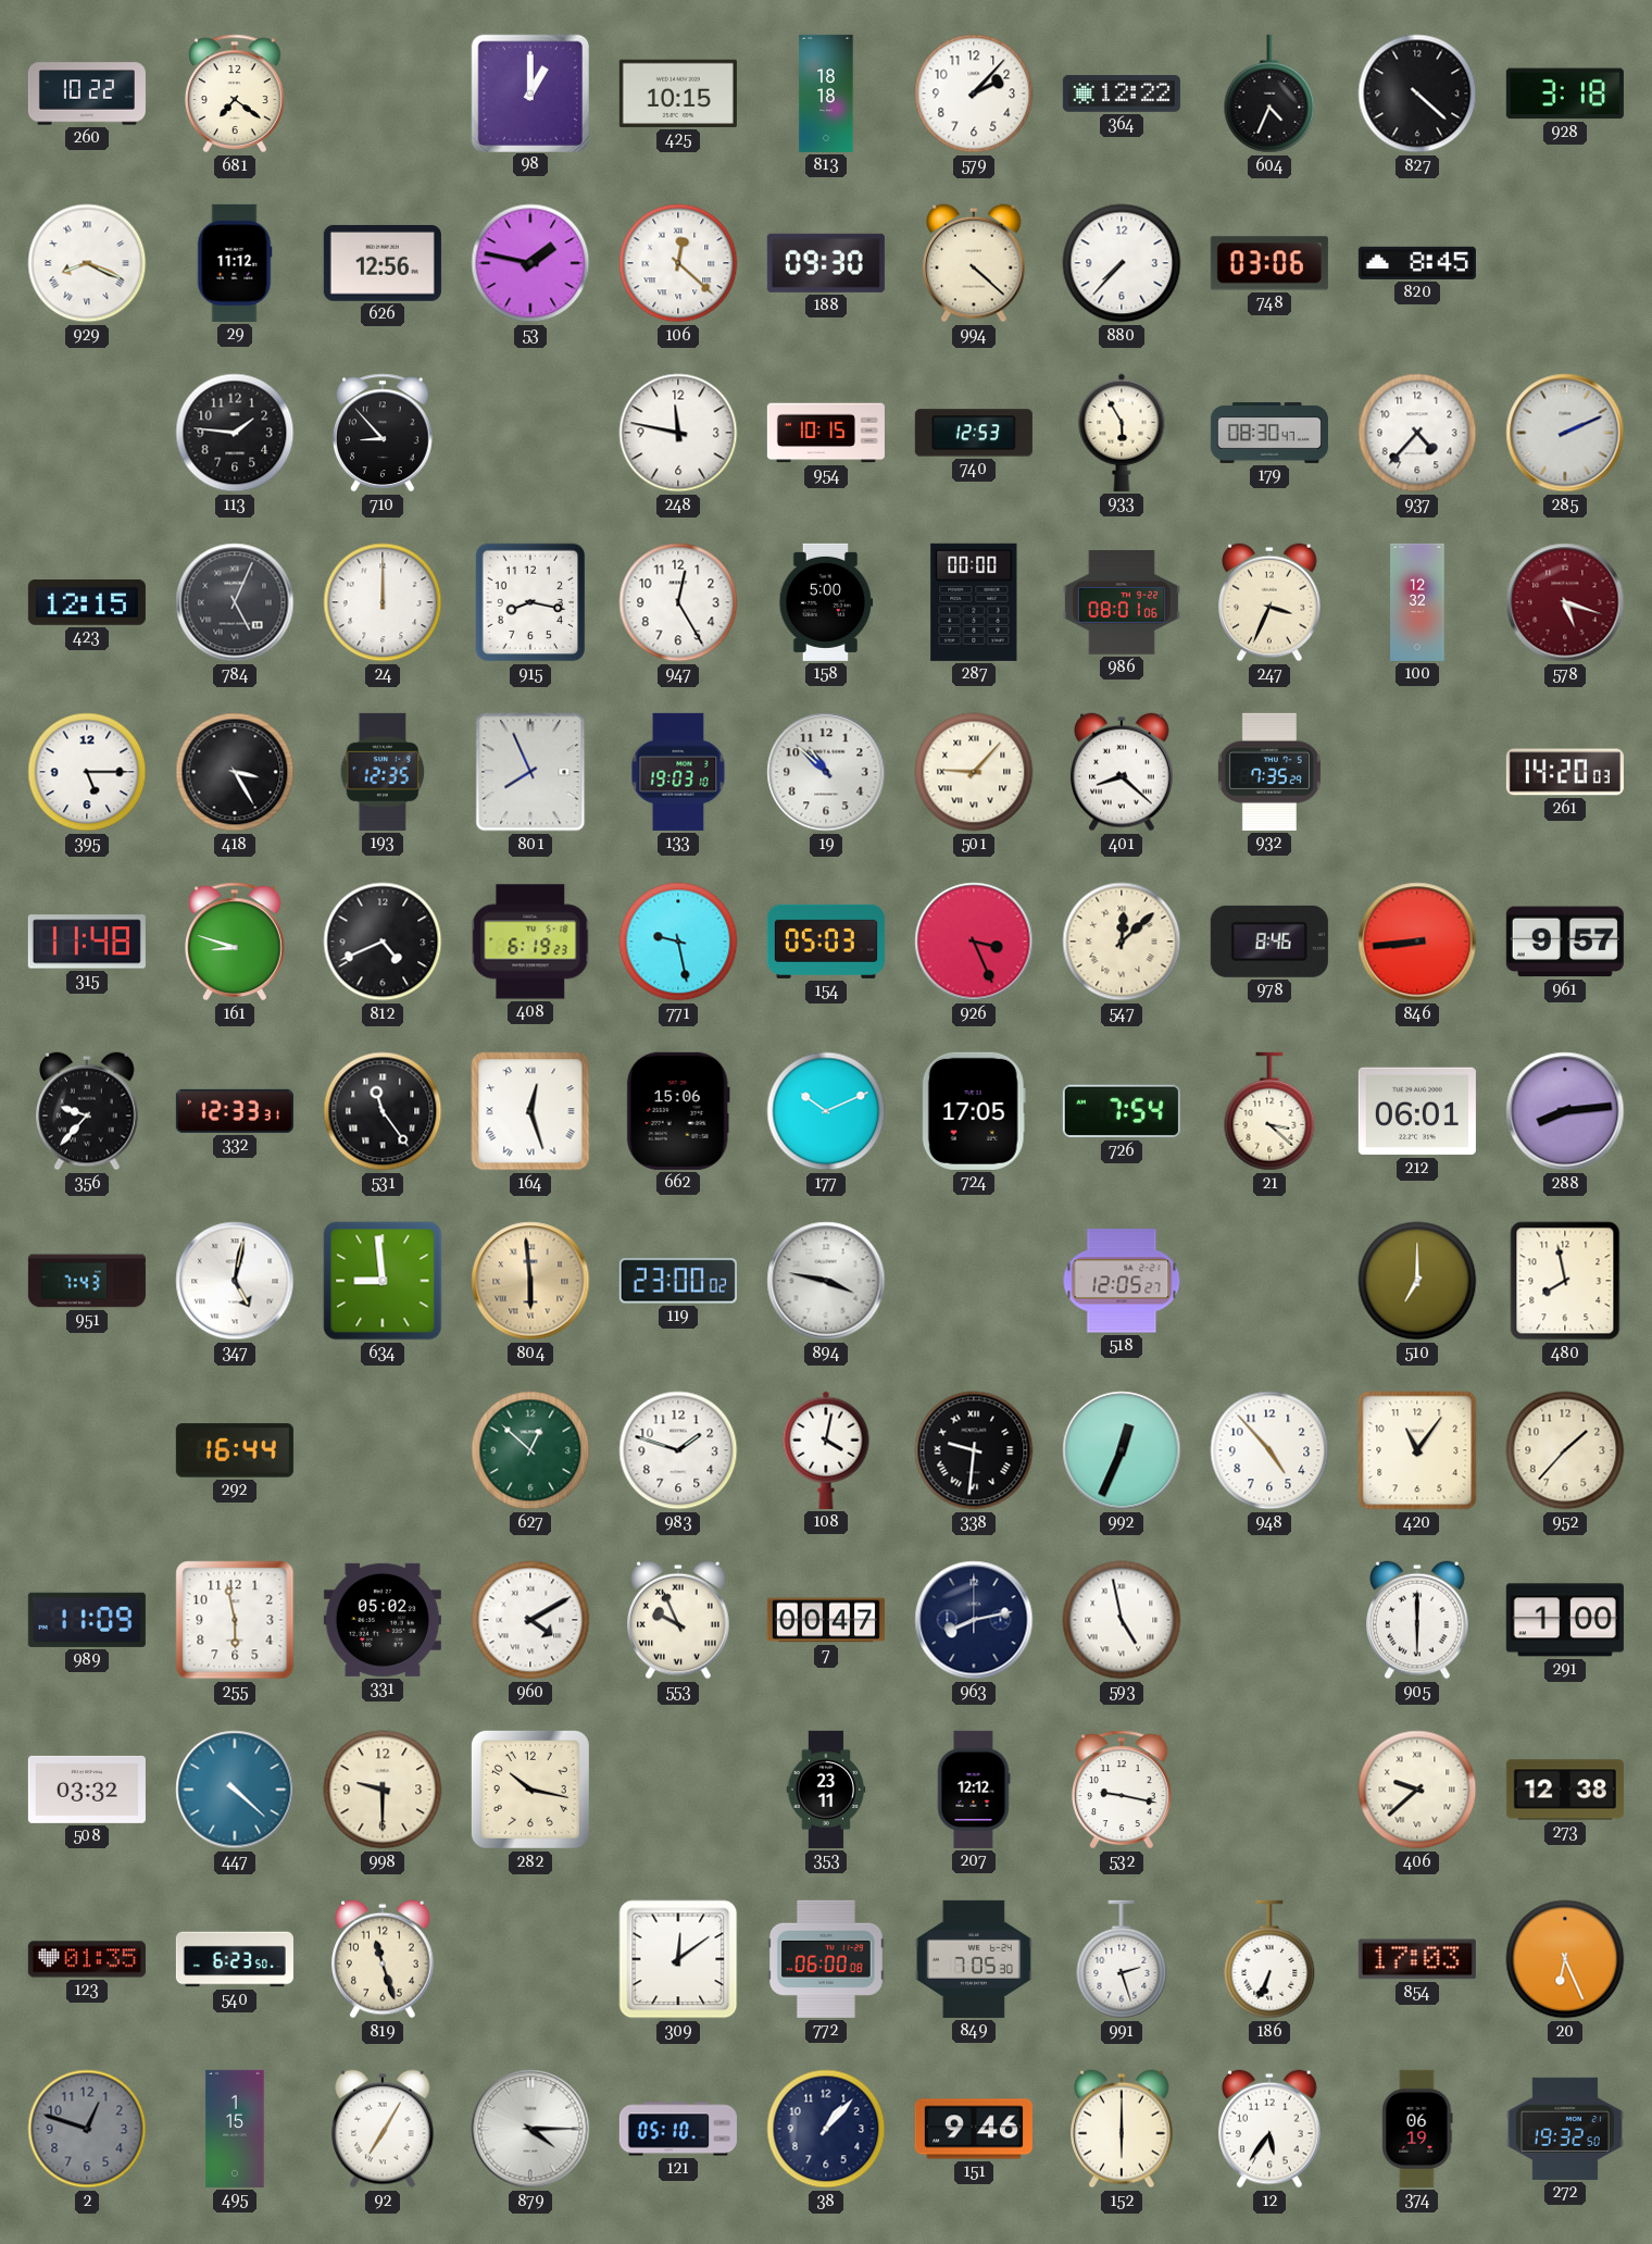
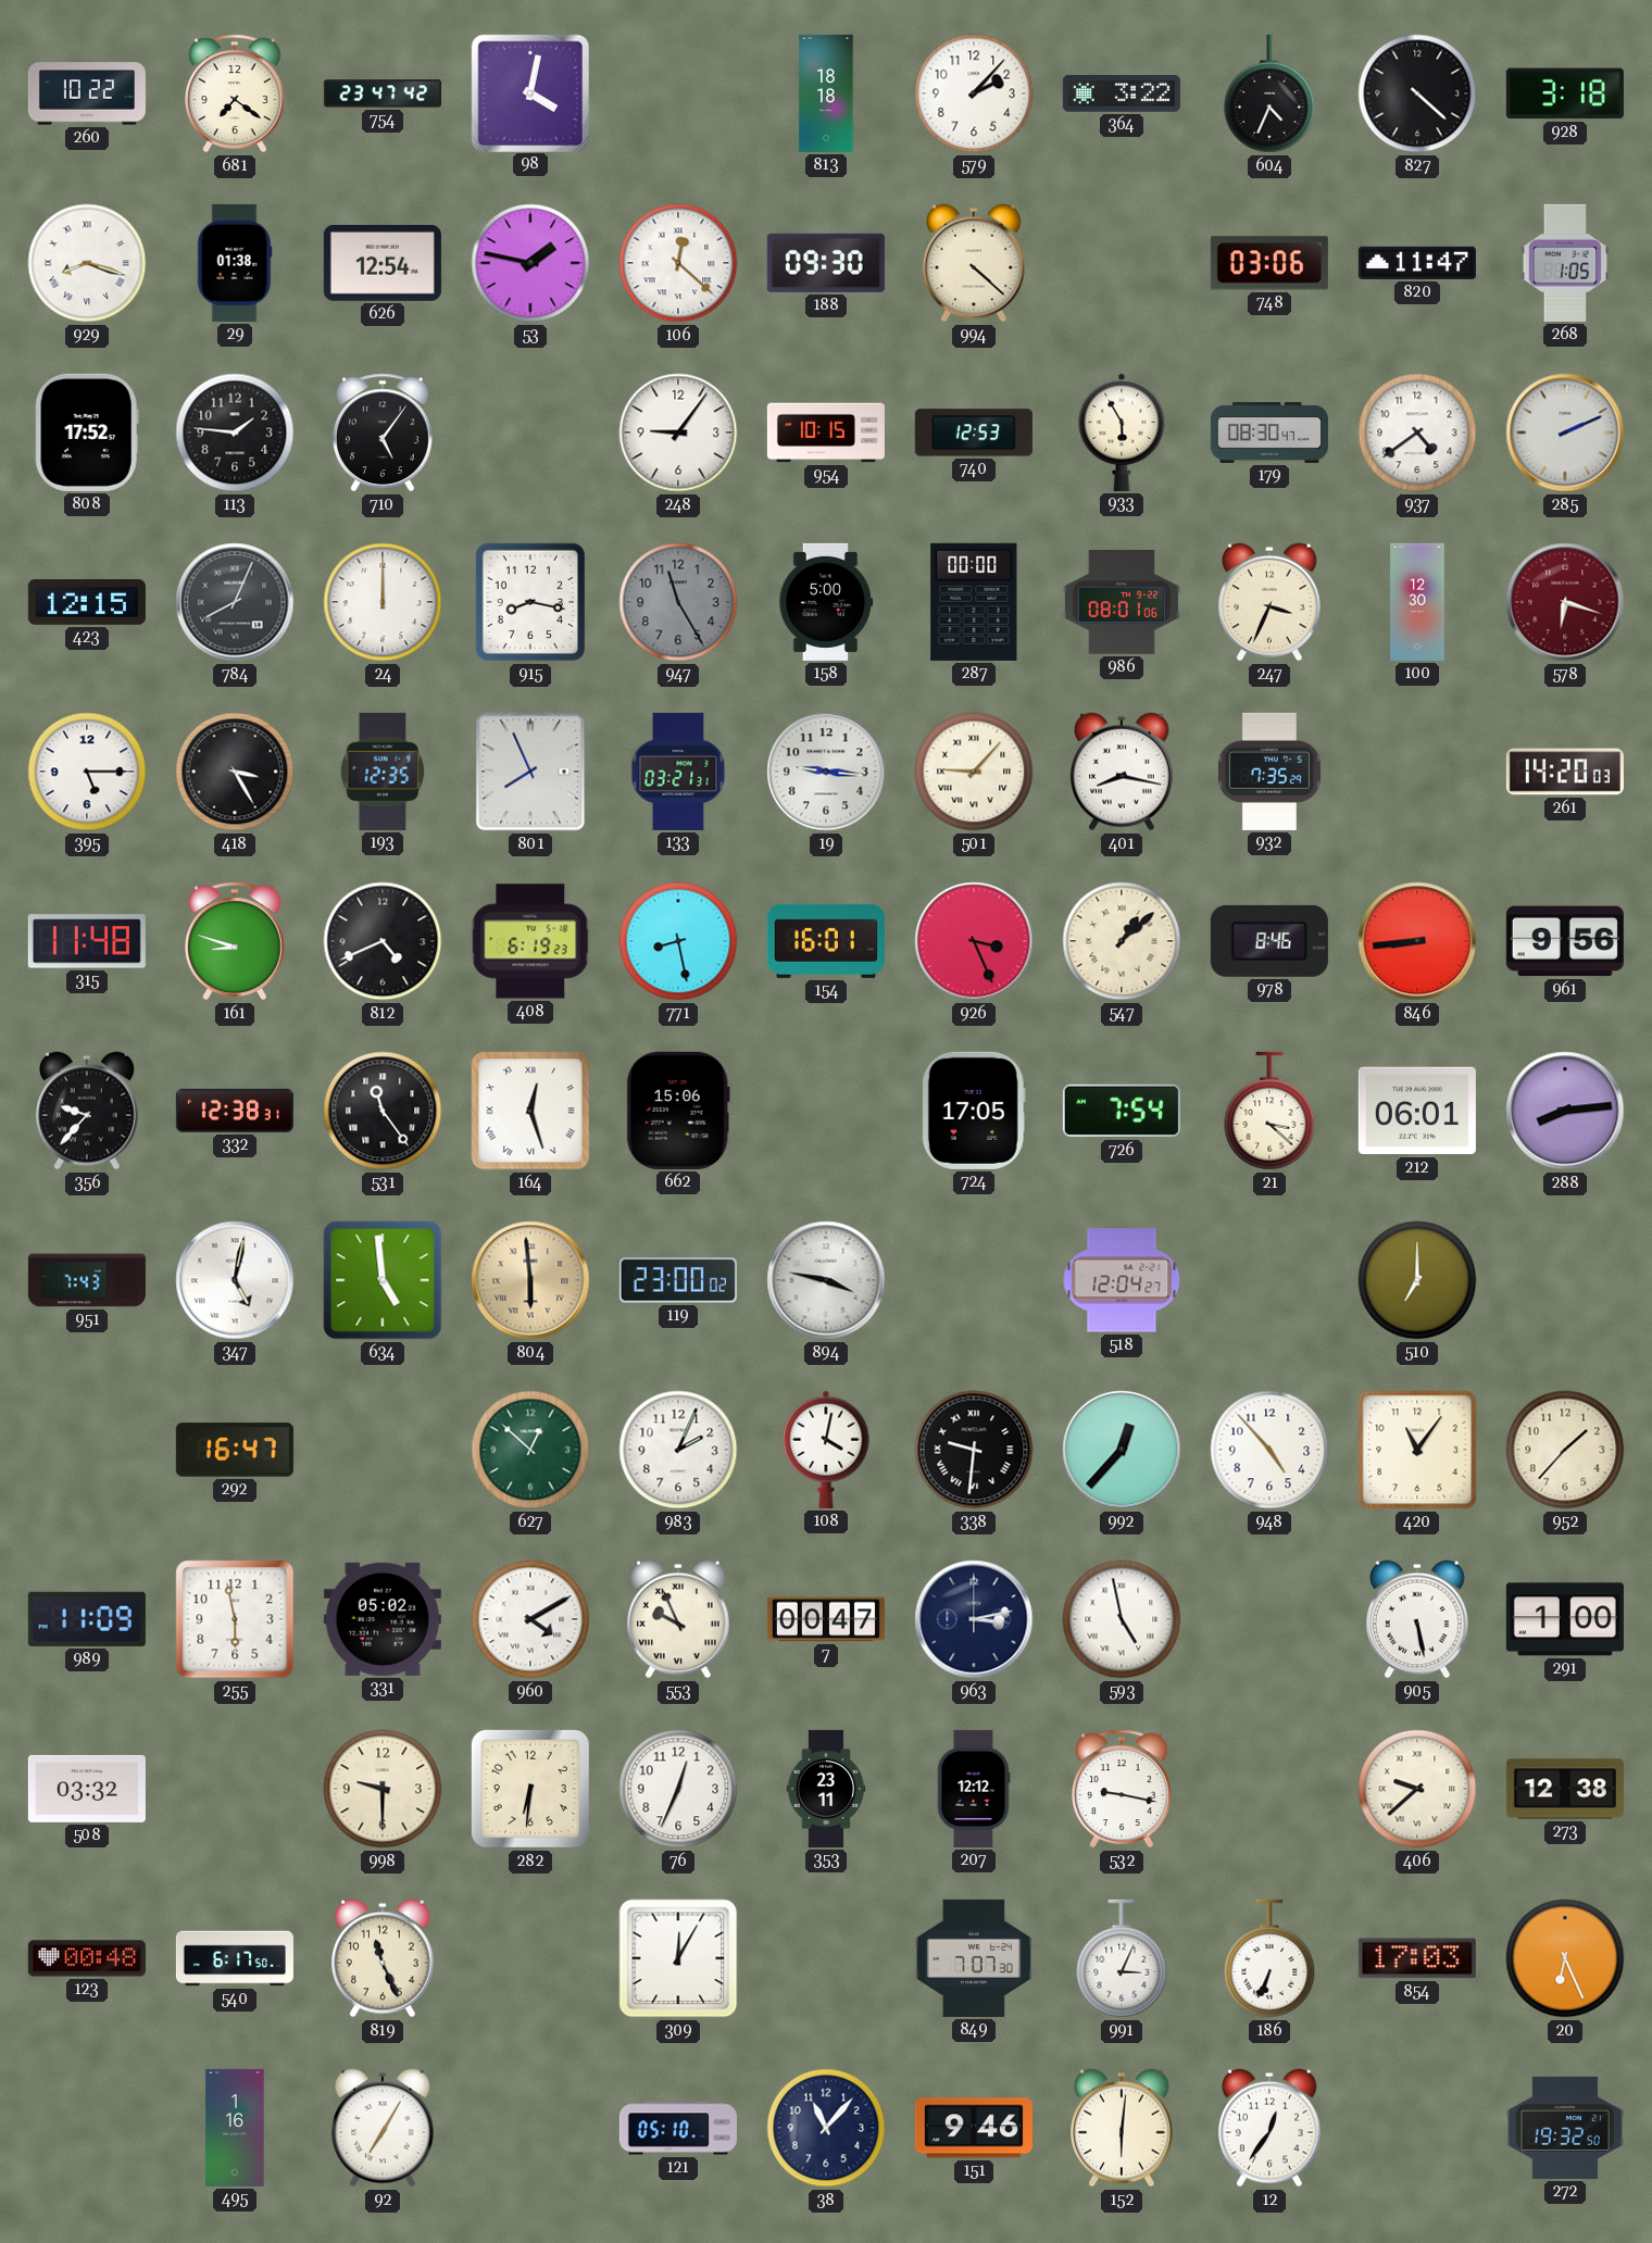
754: none -> 23:47
98: 1:00 -> 4:02
425: 10:15 -> none
364: 12:22 -> 3:22
929: 8:19 -> 8:18
29: 11:12 -> 01:38
626: 12:56 -> 12:54
880: 7:37 -> none
820: 8:45 -> 11:47
268: none -> 1:05
808: none -> 17:52
710: 8:53 -> 5:06
248: 11:47 -> 9:06
937: 4:37 -> 4:39
784: 5:04 -> 8:04
947: 12:25 -> 11:25
947 dial: white -> grey
100: 12:32 -> 12:30
578: 5:18 -> 6:18
133: 19:03 -> 03:21
19: 10:52 -> 9:16
401: 8:22 -> 8:17
771: 9:28 -> 8:28
154: 05:03 -> 16:01
547: 12:08 -> 1:08
961: 9:57 -> 9:56
332: 12:33 -> 12:38
177: 10:11 -> none
634: 8:59 -> 4:59
518: 12:05 -> 12:04
480: 7:58 -> none
292: 16:44 -> 16:47
983: 1:48 -> 2:04
992: 12:34 -> 12:37
963: 8:13 -> 3:13
905: 6:00 -> 5:28
447: 4:22 -> none
282: 10:17 -> 6:31
76: none -> 12:34
123: 01:35 -> 00:48
540: 6:23 -> 6:17
819: 11:27 -> 11:26
309: 12:09 -> 12:05
772: 06:00 -> none
849: 7:05 -> 7:07
991: 2:27 -> 3:04
2: 12:48 -> none
495: 1:15 -> 1:16
879: 4:15 -> none
38: 1:07 -> 11:07
152: 6:00 -> 6:01
12: 5:36 -> 12:36
374: 06:19 -> none
